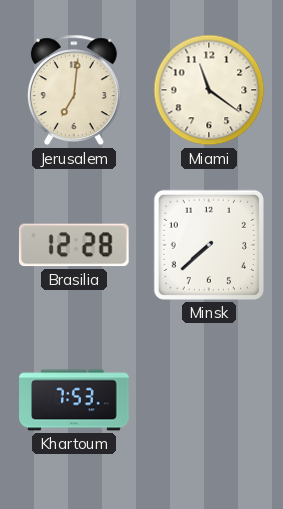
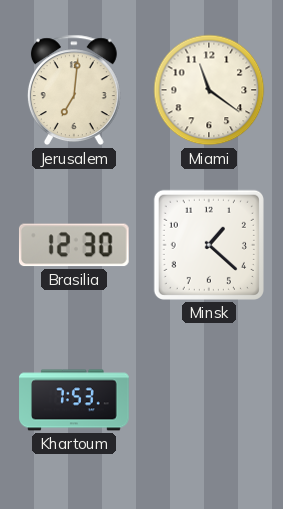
Brasilia: 12:28 -> 12:30
Minsk: 7:38 -> 1:22
